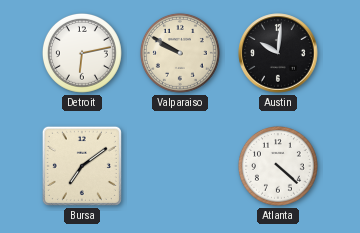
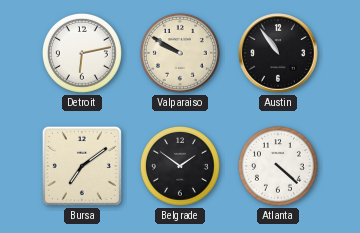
Austin: 10:01 -> 10:54
Belgrade: none -> 1:51
